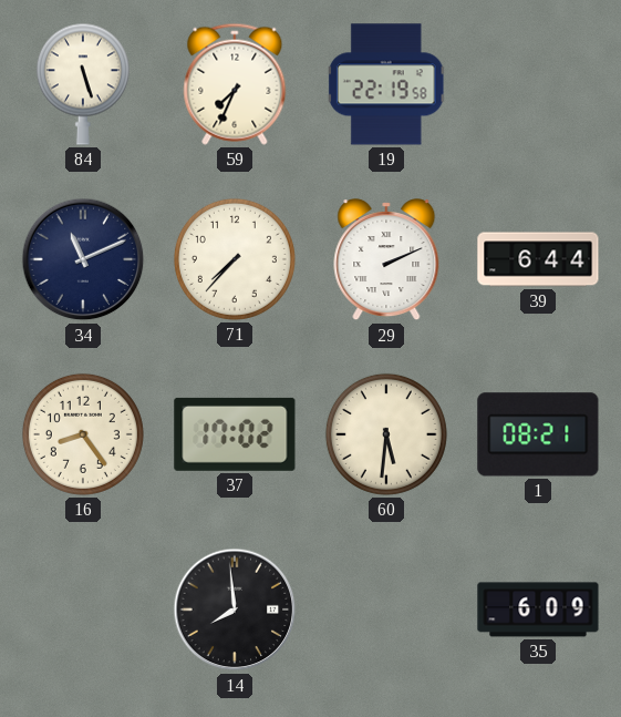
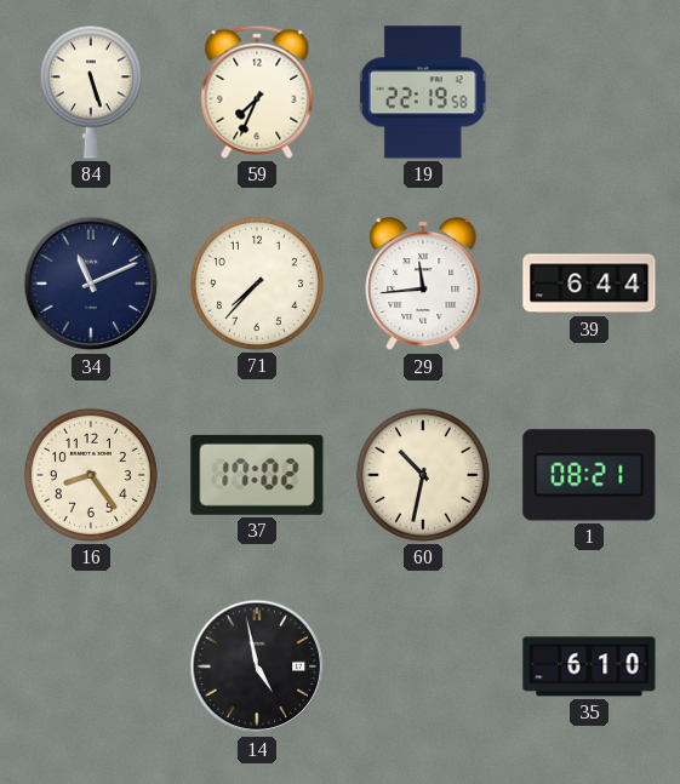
29: 2:11 -> 11:44
60: 5:31 -> 10:32
14: 7:59 -> 4:58
35: 6:09 -> 6:10
